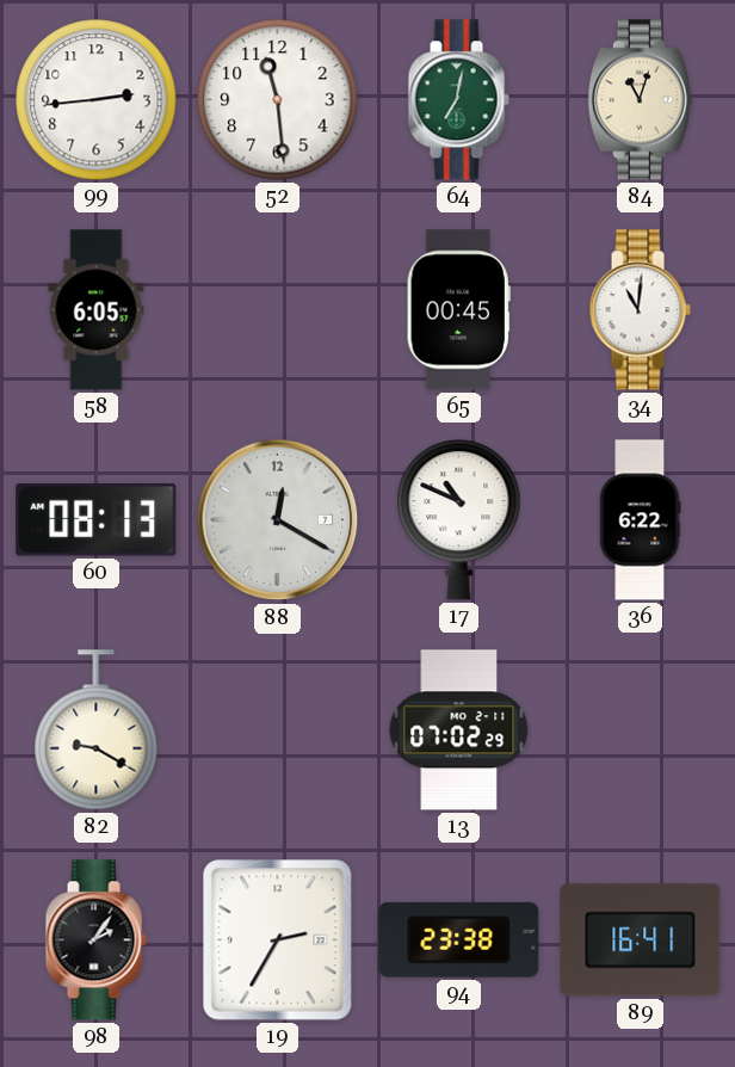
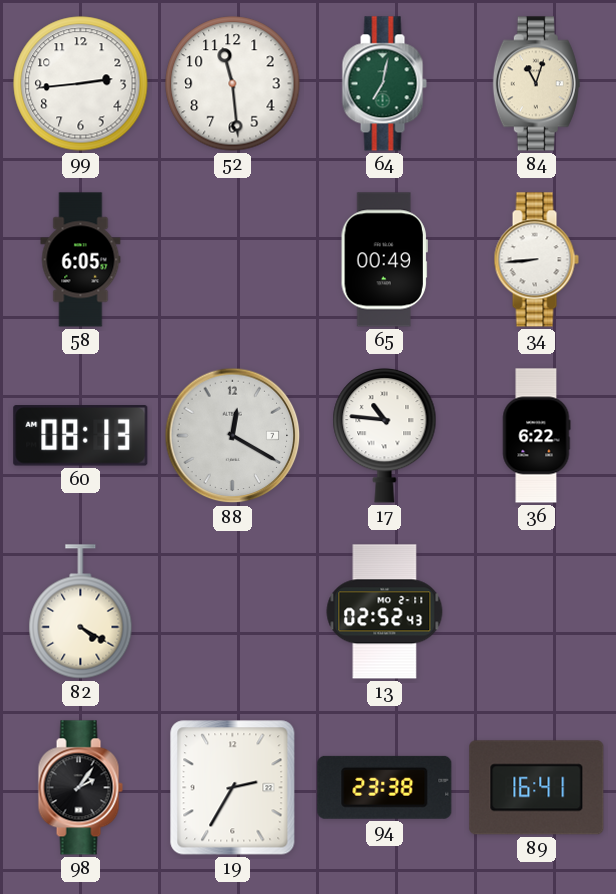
65: 00:45 -> 00:49
34: 11:01 -> 8:44
17: 10:49 -> 10:46
82: 9:20 -> 4:20
13: 07:02 -> 02:52
